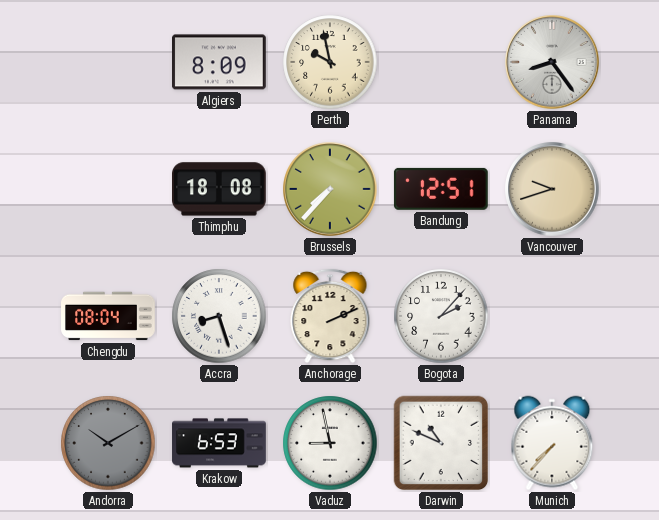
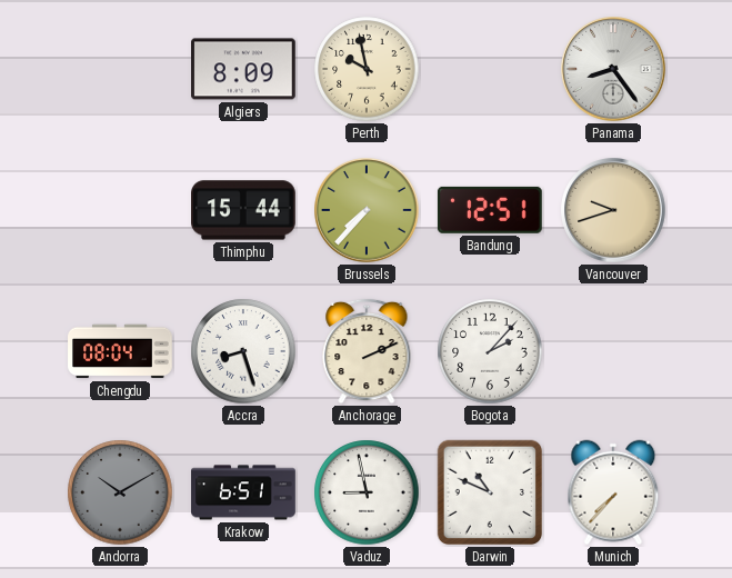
Thimphu: 18:08 -> 15:44
Krakow: 6:53 -> 6:51
